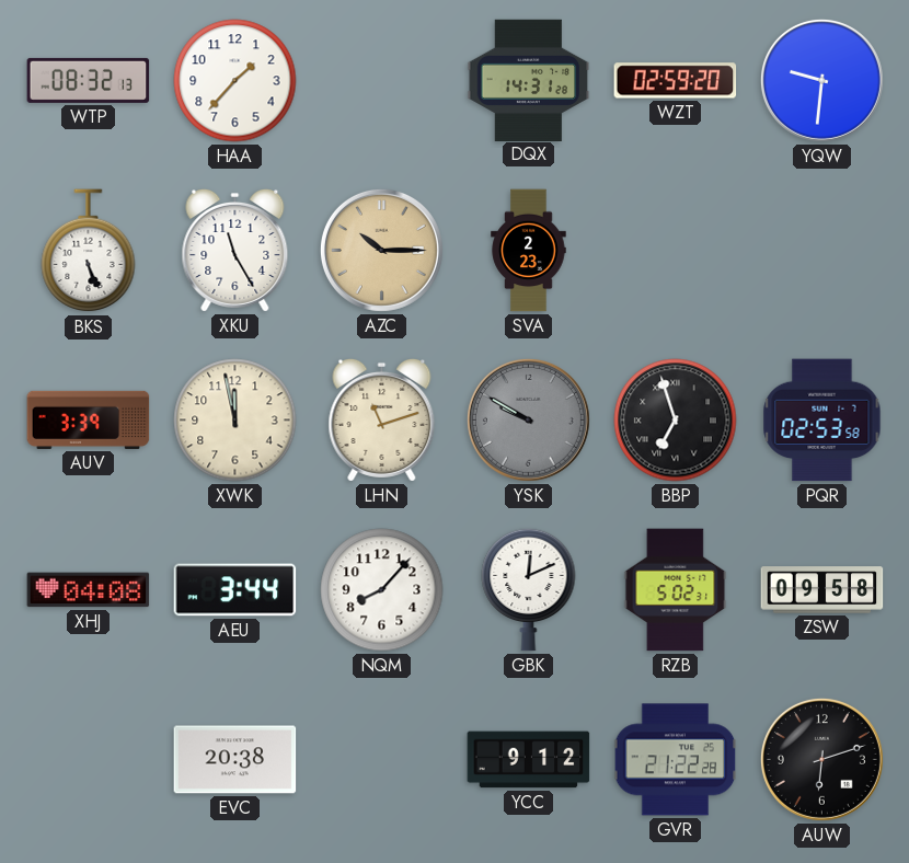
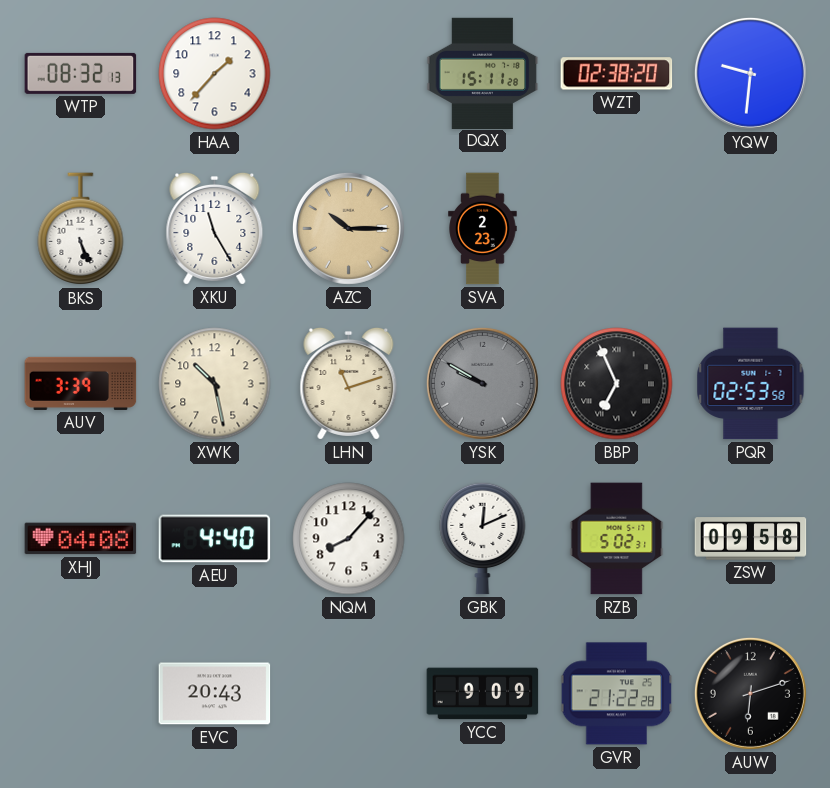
DQX: 14:31 -> 15:11
WZT: 02:59 -> 02:38
XWK: 11:58 -> 10:28
BBP: 6:57 -> 6:56
AEU: 3:44 -> 4:40
EVC: 20:38 -> 20:43
YCC: 9:12 -> 9:09
